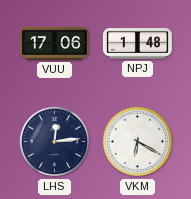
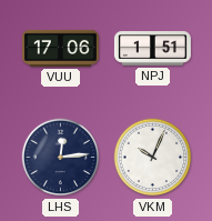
NPJ: 1:48 -> 1:51
VKM: 6:20 -> 10:04
